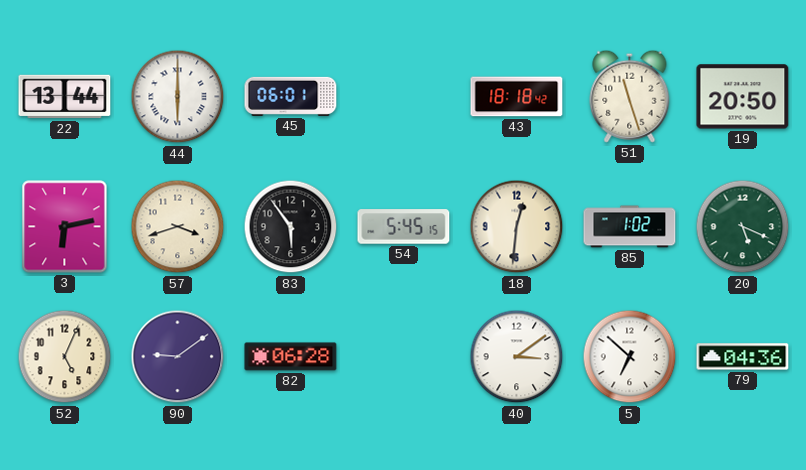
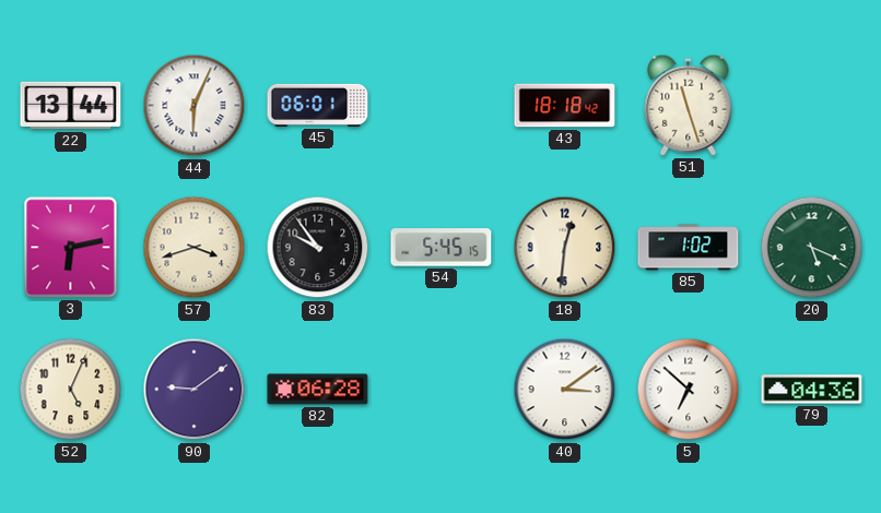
44: 6:00 -> 6:04
19: 20:50 -> none
83: 5:54 -> 9:54
